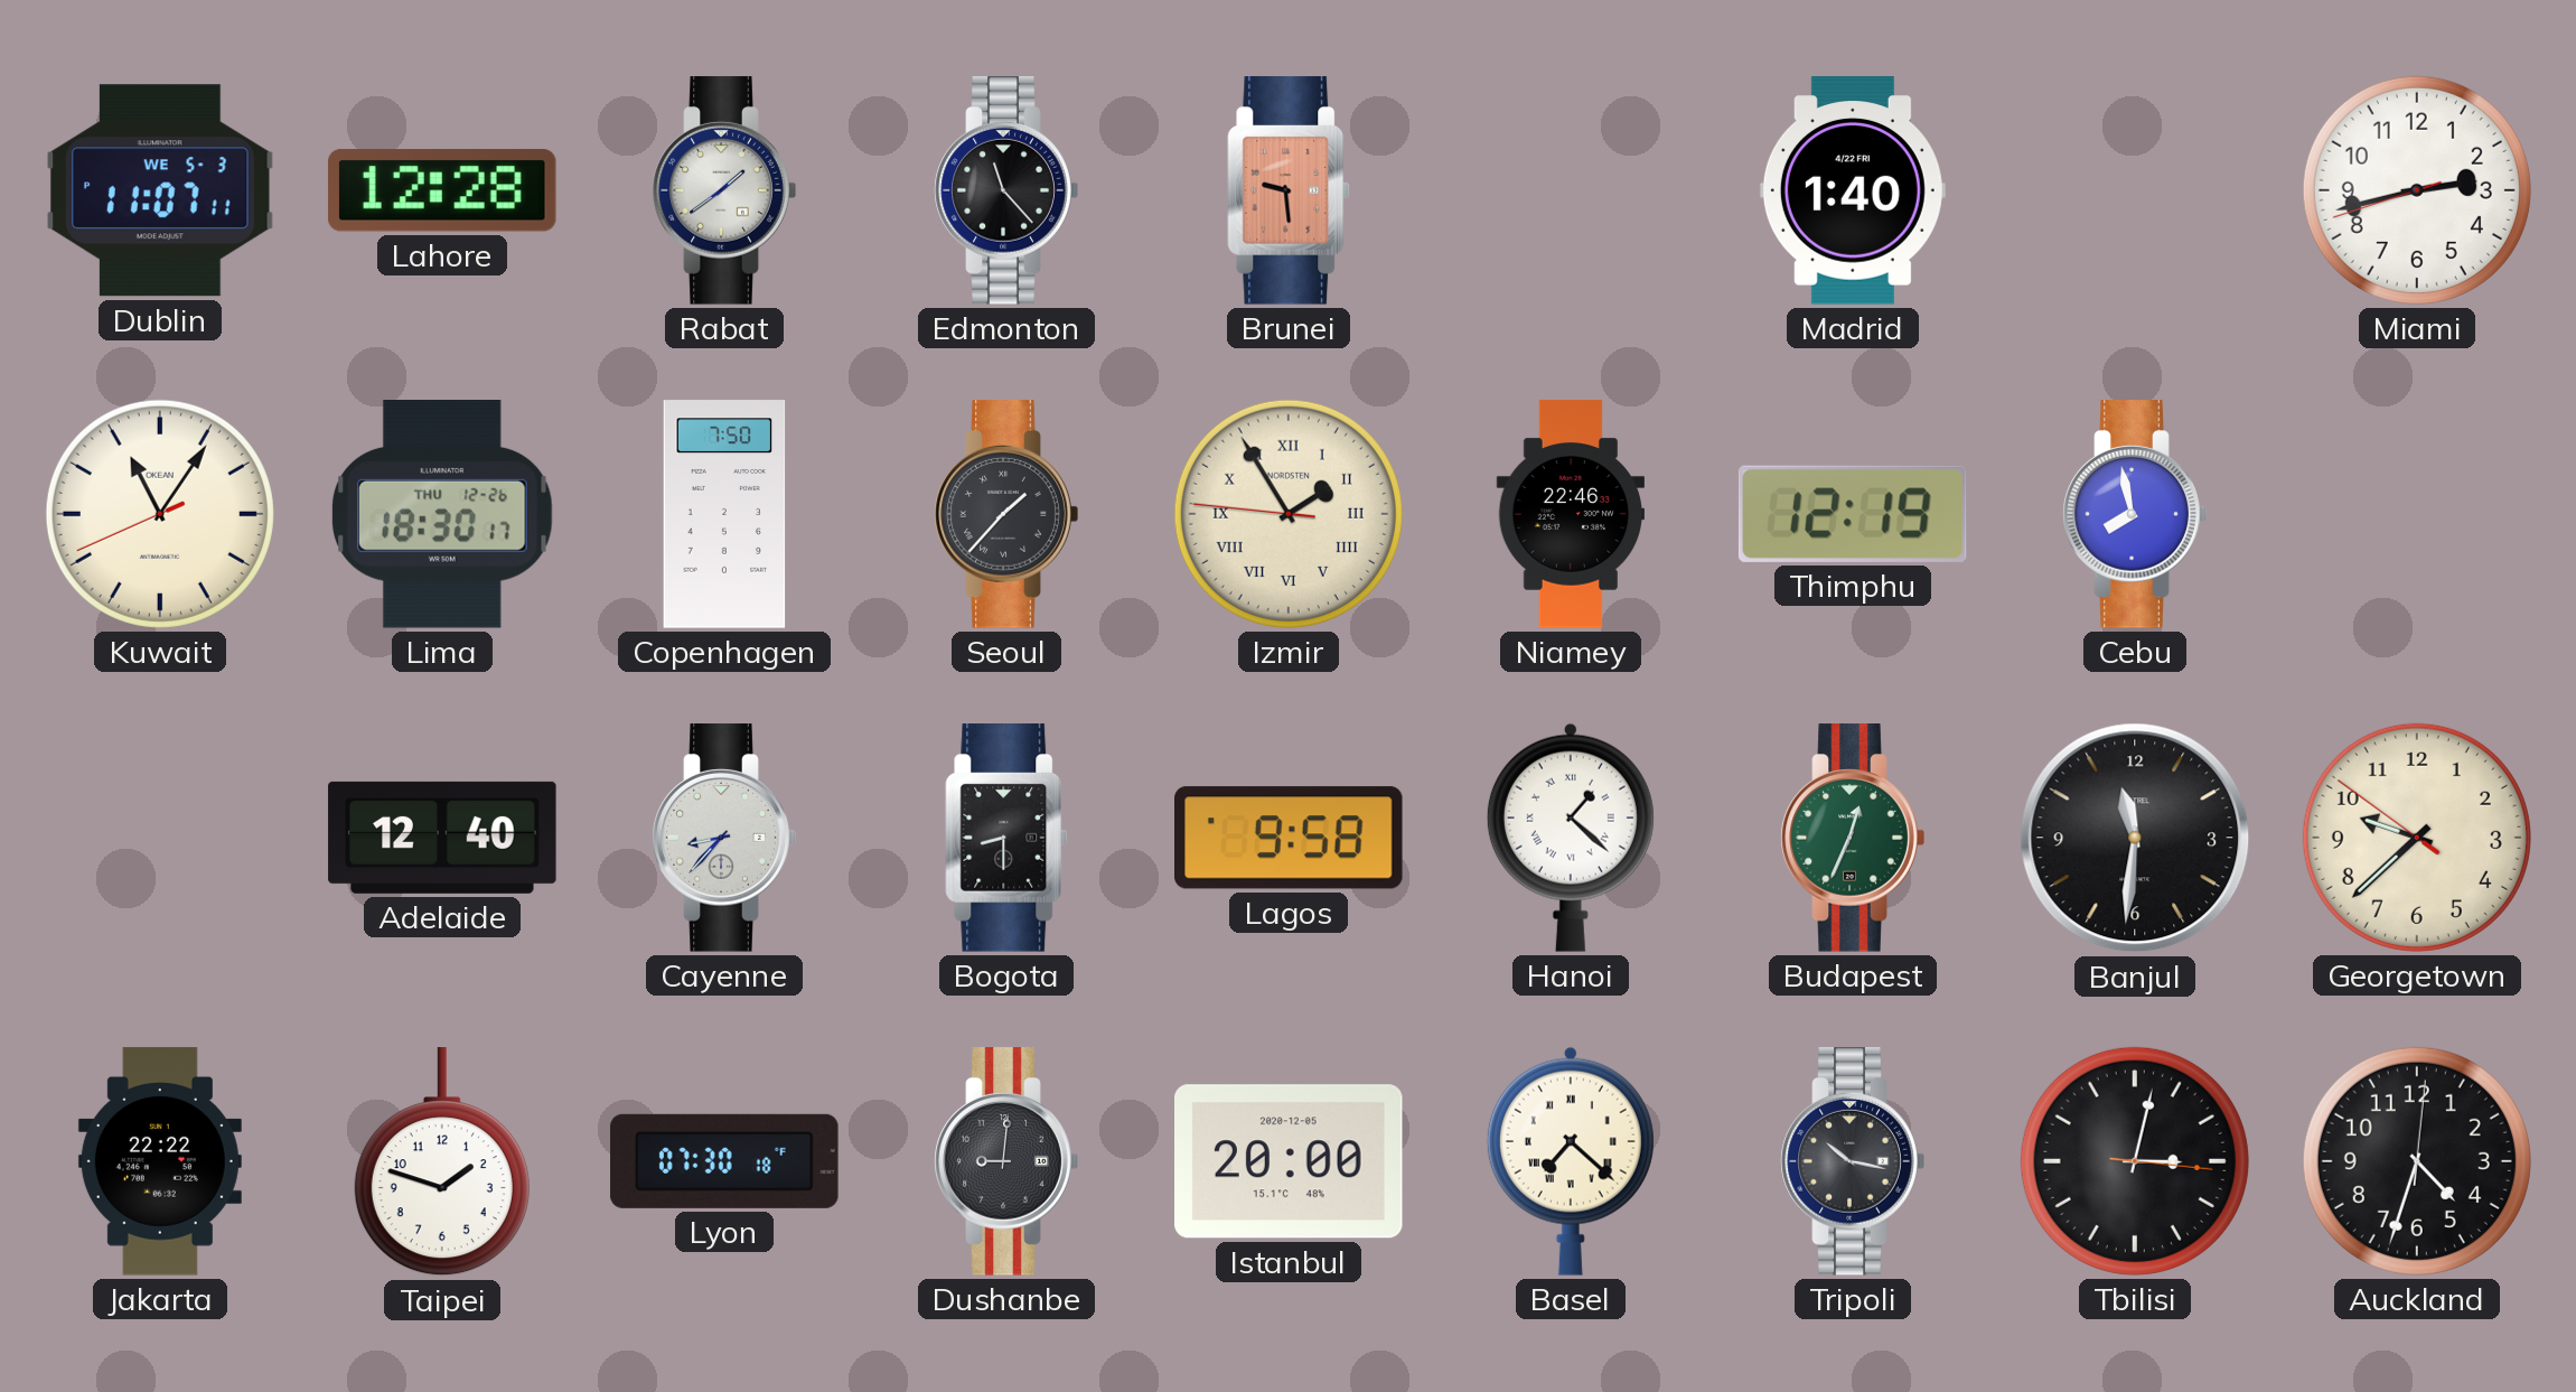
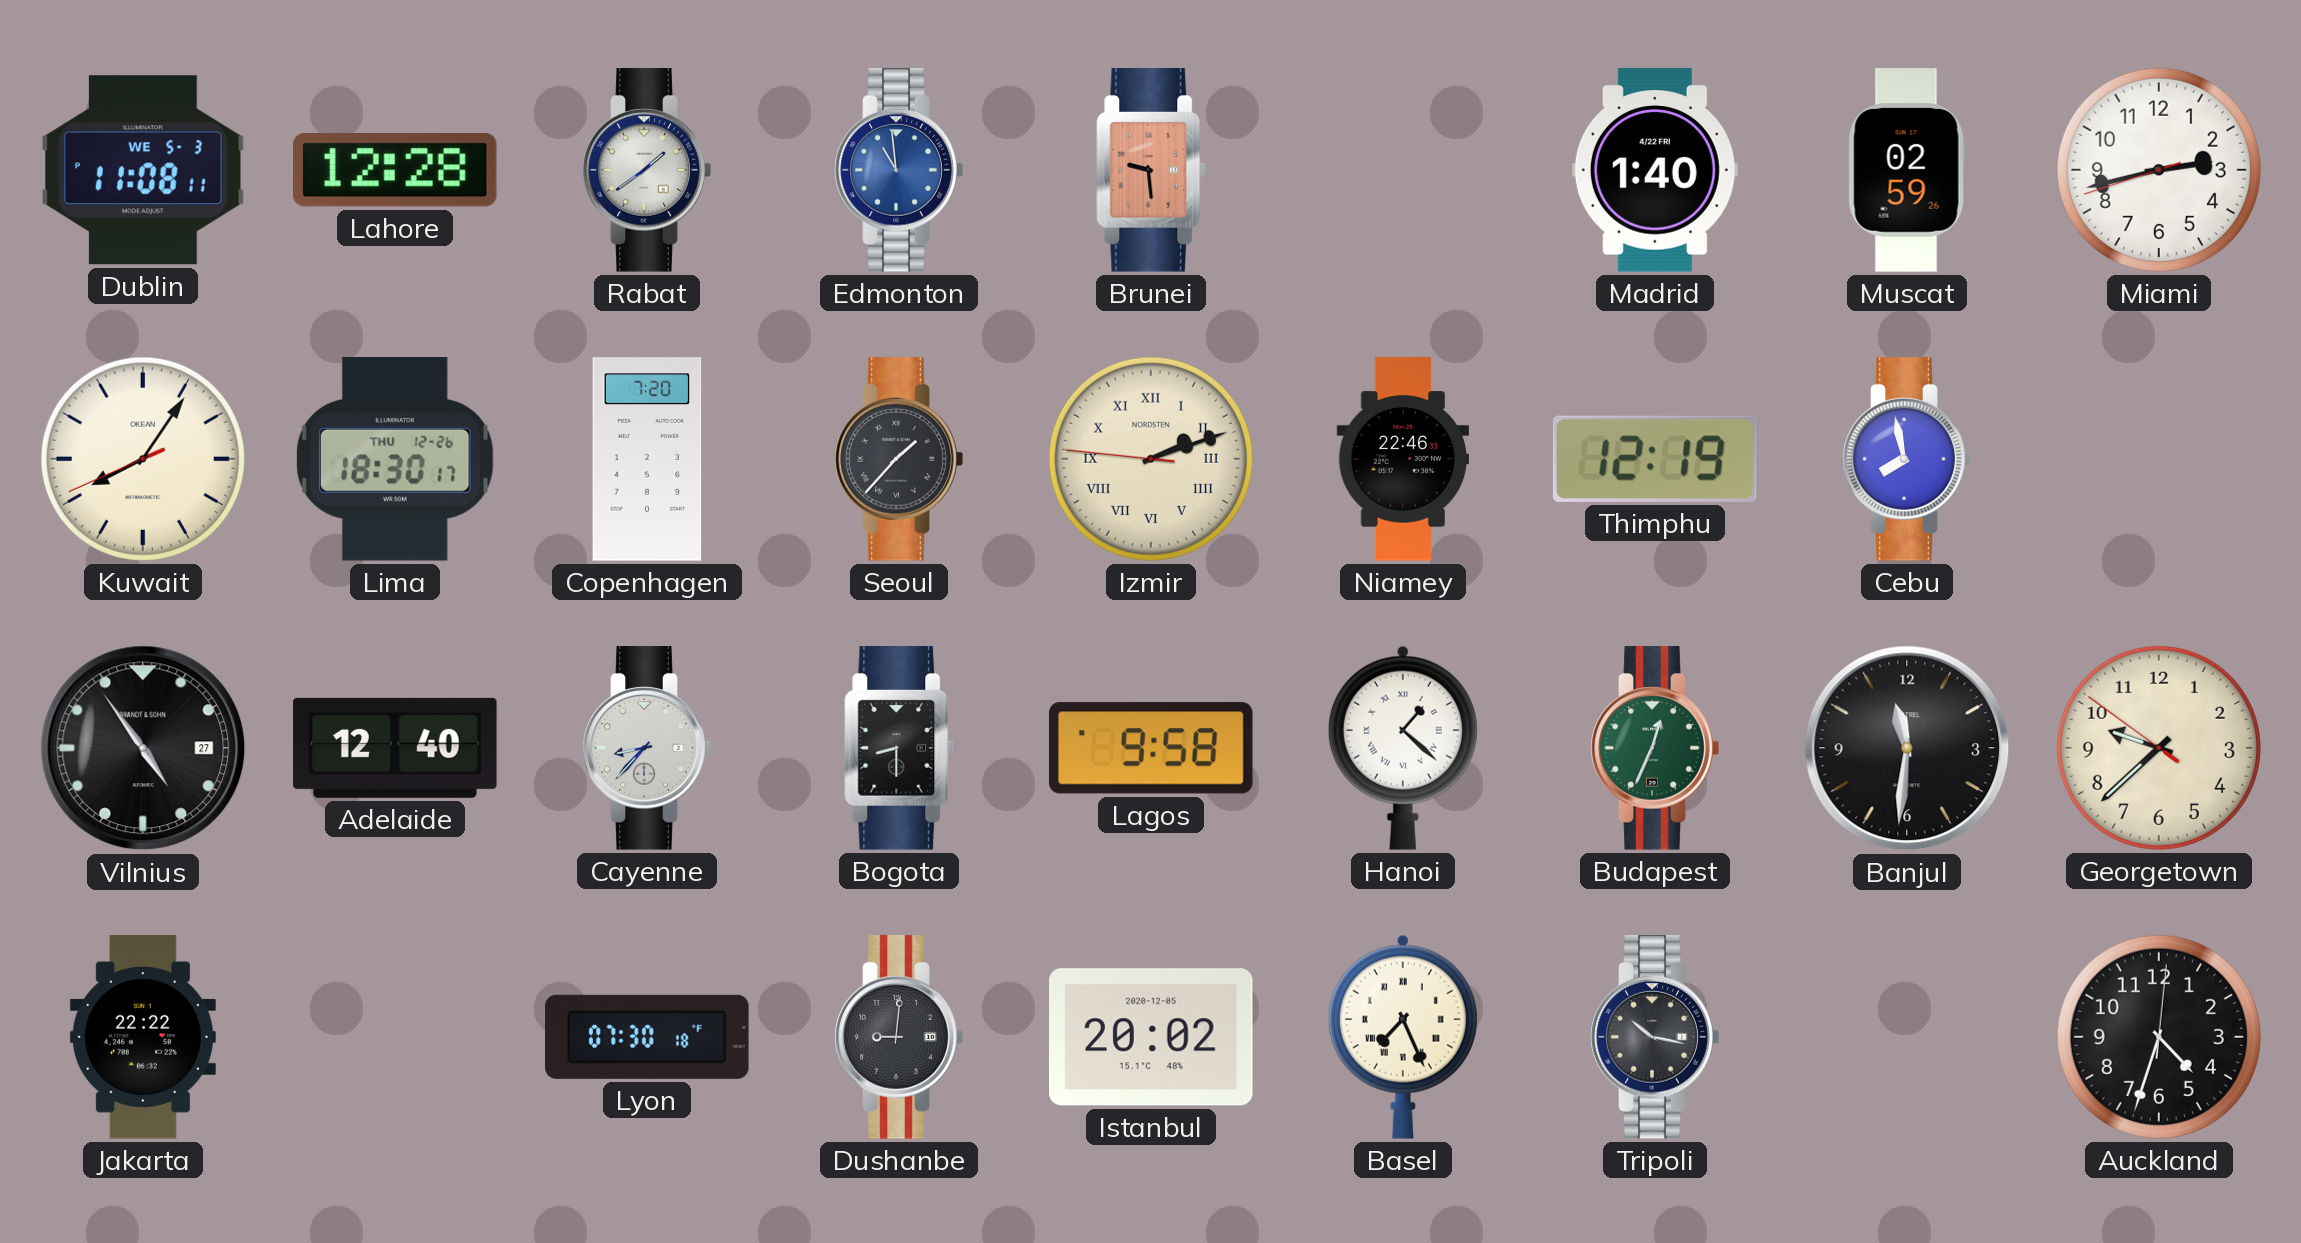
Dublin: 11:07 -> 11:08
Edmonton: 11:23 -> 10:59
Edmonton dial: black -> blue
Muscat: none -> 02:59
Kuwait: 11:05 -> 8:05
Copenhagen: 7:50 -> 7:20
Izmir: 1:54 -> 2:11
Vilnius: none -> 4:54
Taipei: 1:48 -> none
Istanbul: 20:00 -> 20:02
Basel: 7:22 -> 7:26
Tbilisi: 3:02 -> none
